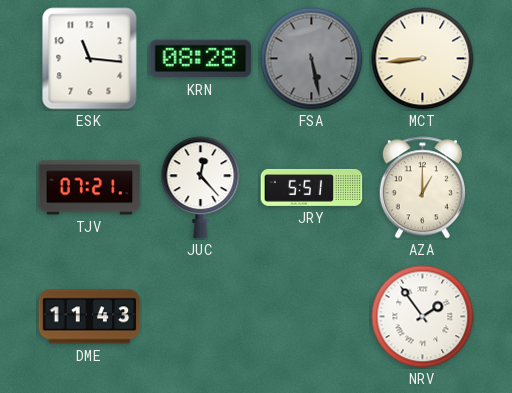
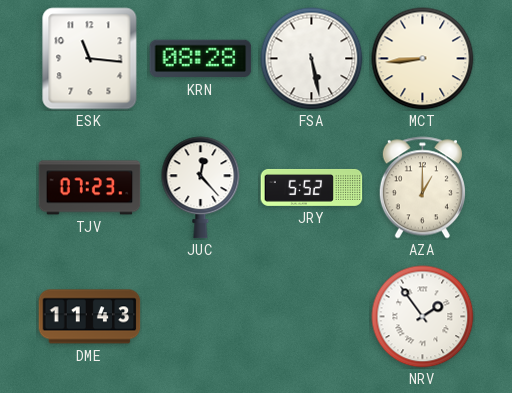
FSA dial: grey -> white
TJV: 07:21 -> 07:23
JRY: 5:51 -> 5:52
